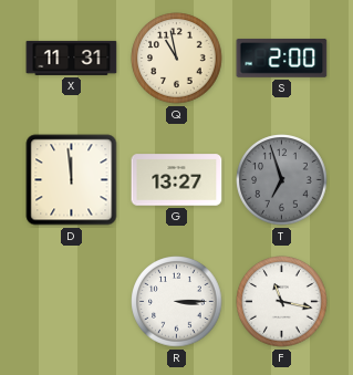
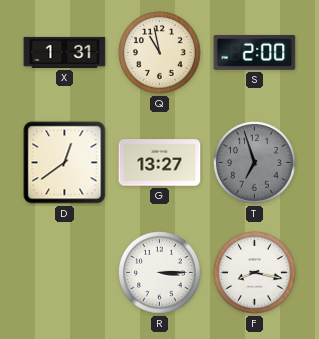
X: 11:31 -> 1:31
D: 11:59 -> 12:39
F: 11:17 -> 8:17
